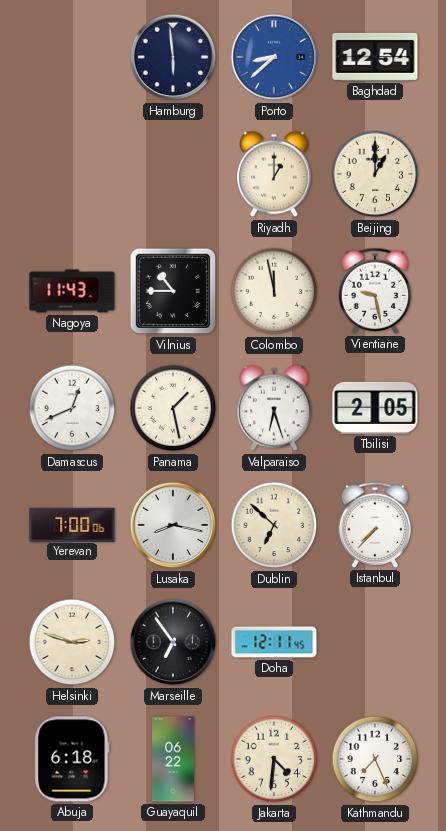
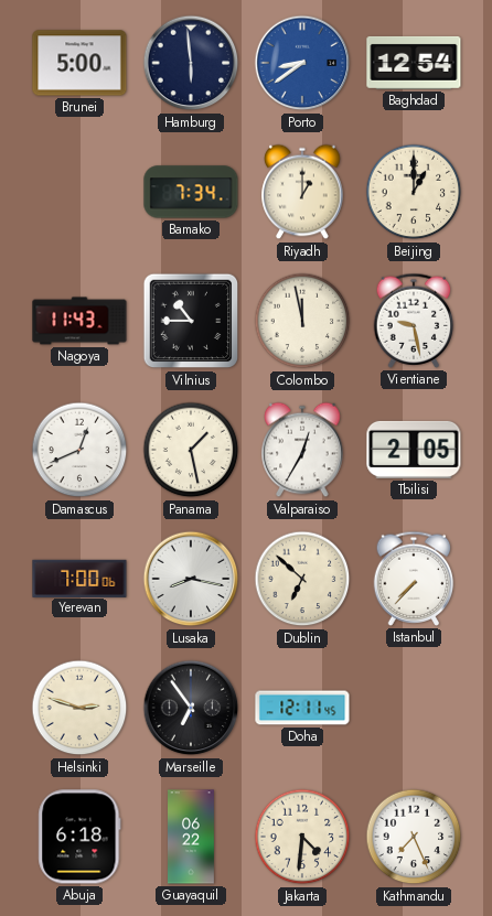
Brunei: none -> 5:00
Porto: 8:38 -> 8:39
Bamako: none -> 7:34
Valparaiso: 6:27 -> 12:35
